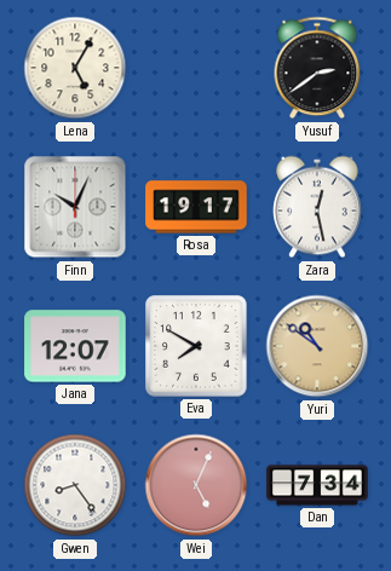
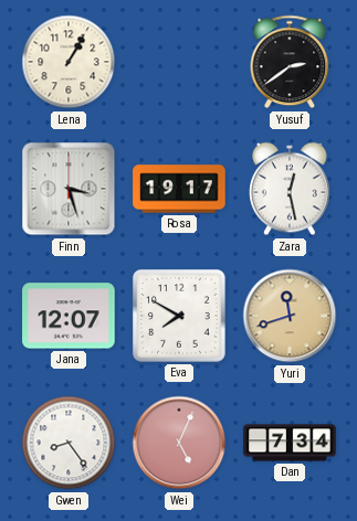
Lena: 5:05 -> 1:05
Finn: 10:04 -> 3:27
Yuri: 10:51 -> 11:42
